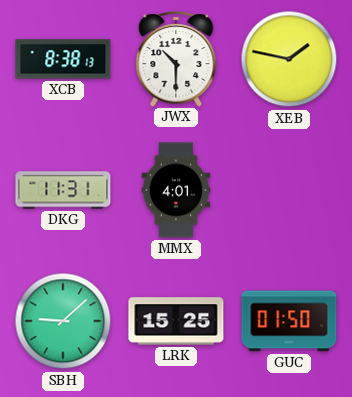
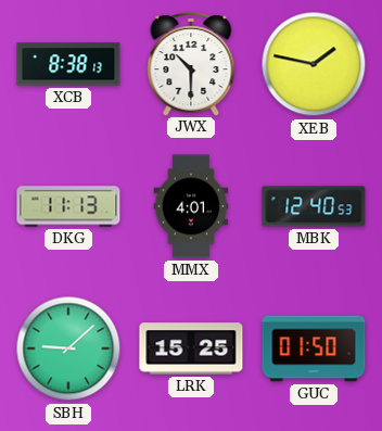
DKG: 11:31 -> 11:13
MBK: none -> 12:40
